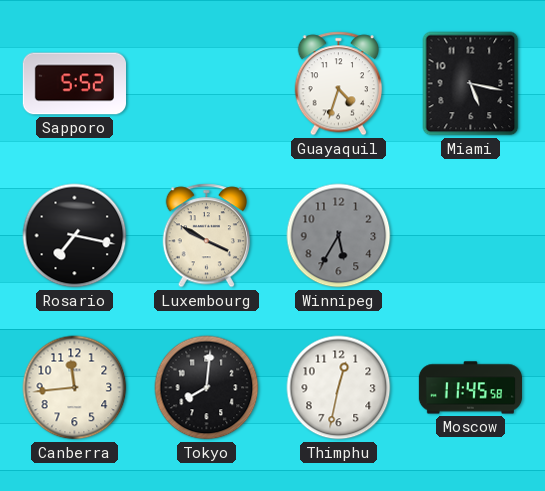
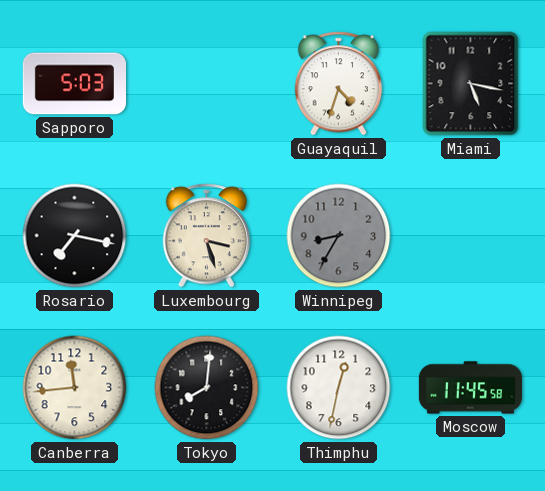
Sapporo: 5:52 -> 5:03
Luxembourg: 3:50 -> 3:27
Winnipeg: 5:35 -> 8:35
